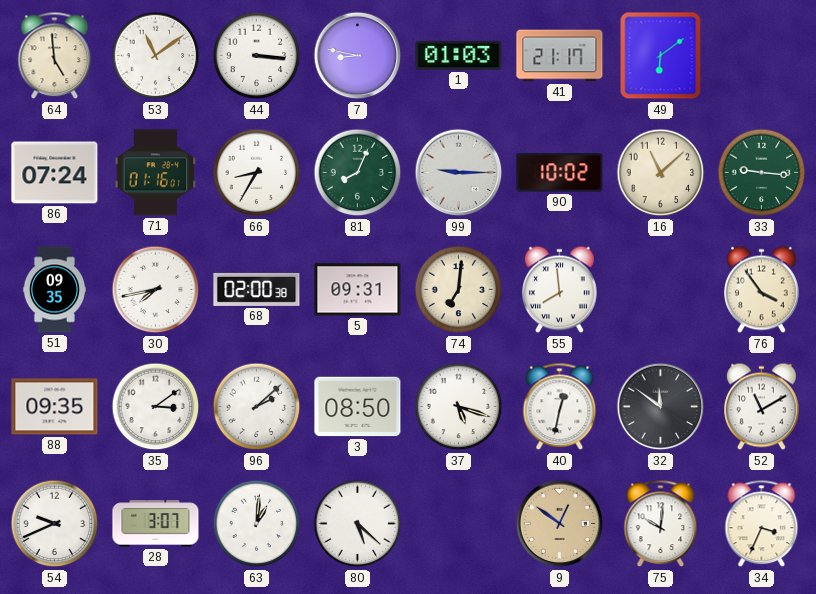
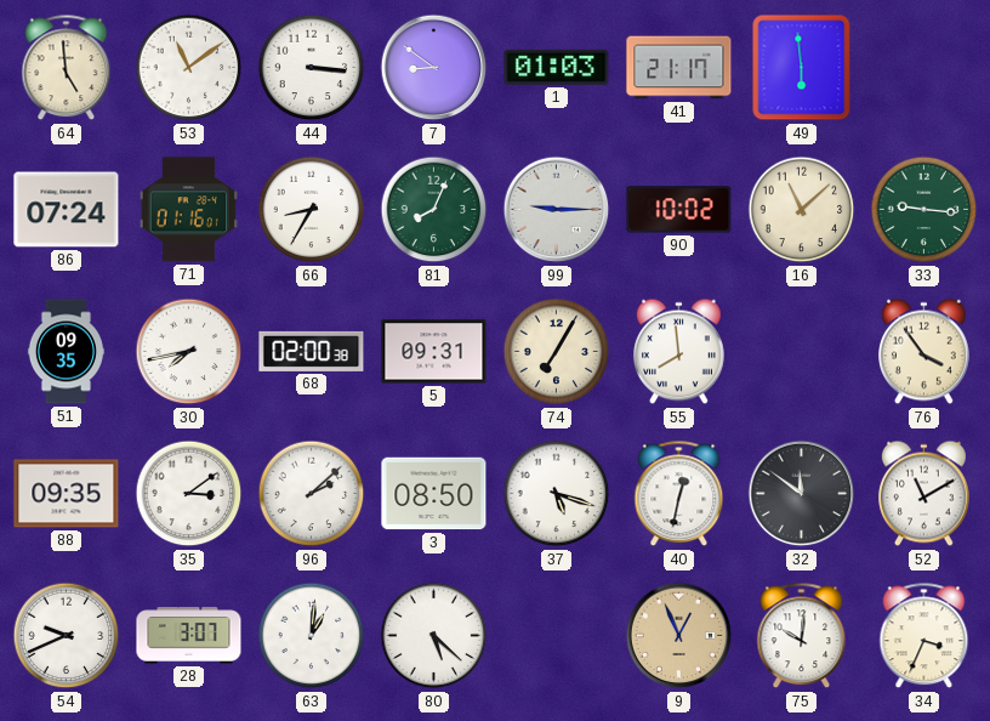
7: 8:47 -> 8:51
49: 6:09 -> 5:59
74: 7:01 -> 7:05
9: 12:51 -> 12:56
